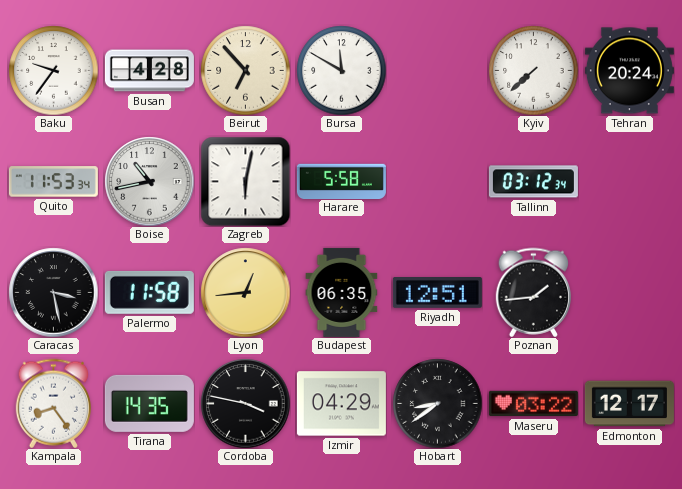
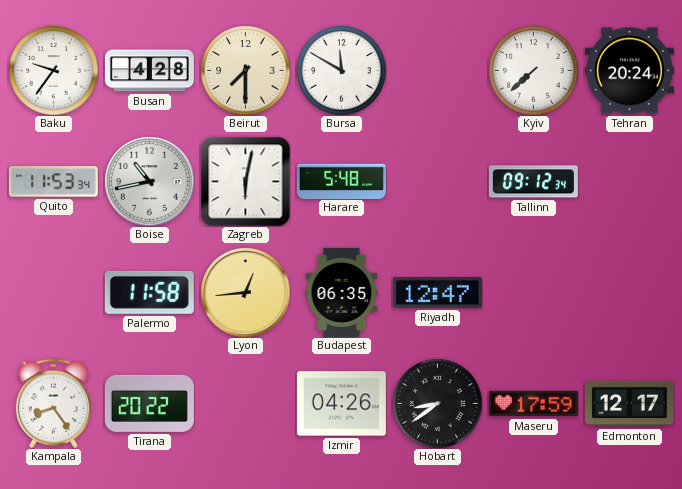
Beirut: 6:53 -> 7:30
Harare: 5:58 -> 5:48
Tallinn: 03:12 -> 09:12
Caracas: 3:28 -> none
Riyadh: 12:51 -> 12:47
Poznan: 1:44 -> none
Tirana: 14:35 -> 20:22
Cordoba: 3:47 -> none
Izmir: 04:29 -> 04:26
Maseru: 03:22 -> 17:59
